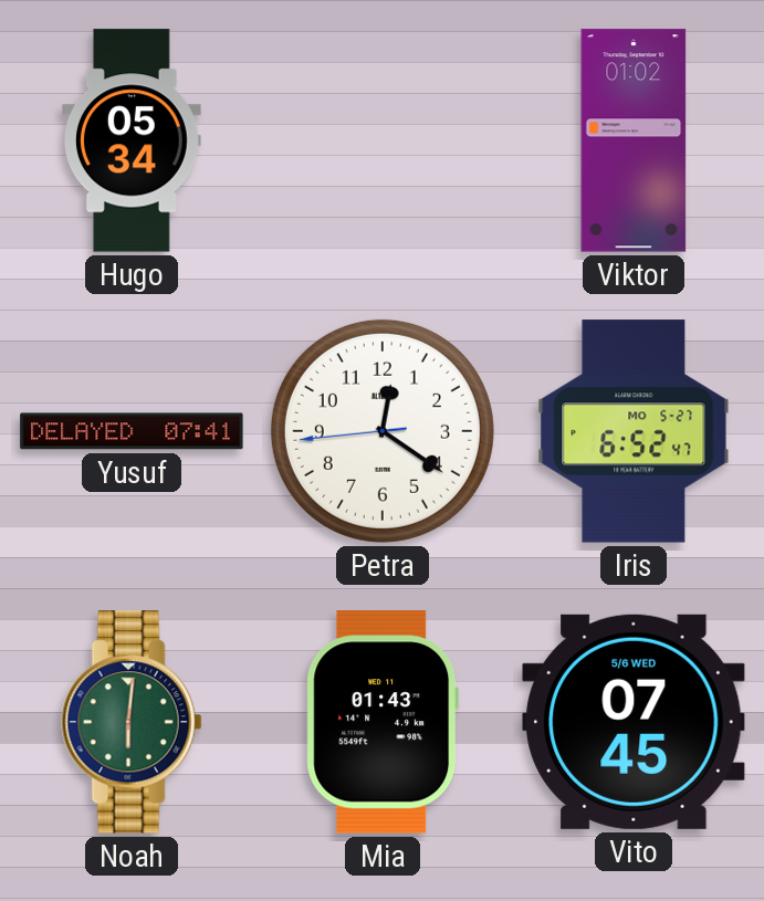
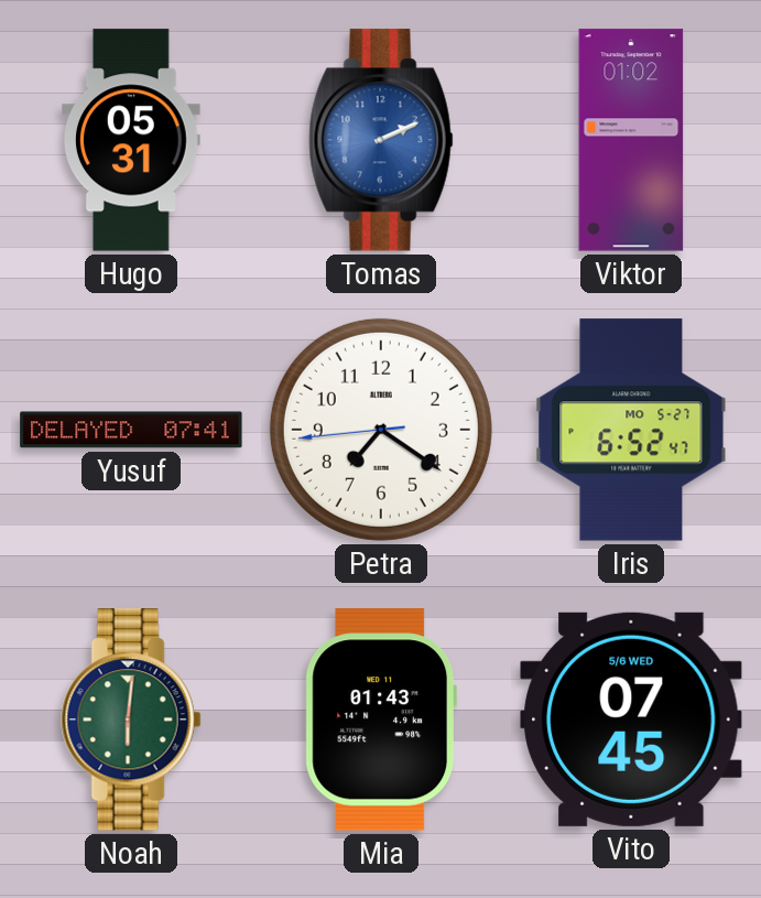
Hugo: 05:34 -> 05:31
Tomas: none -> 2:11
Petra: 12:20 -> 7:20
